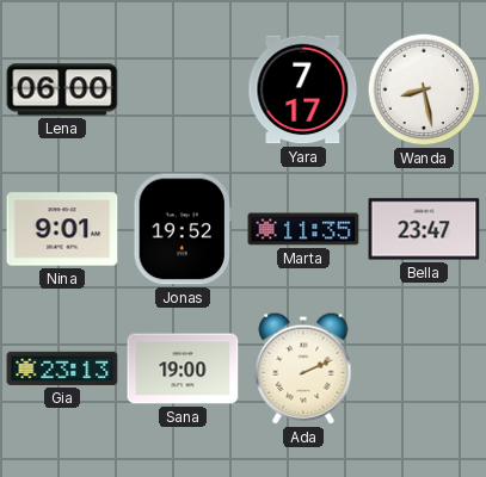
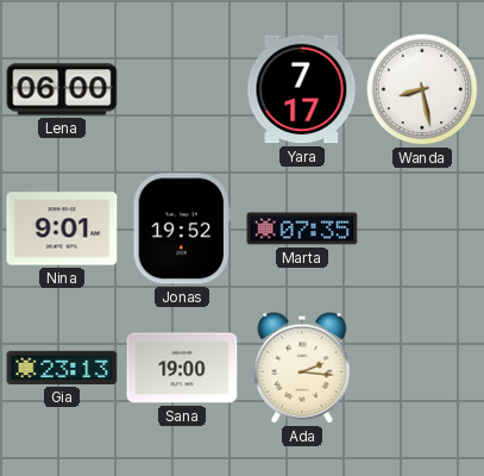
Marta: 11:35 -> 07:35
Bella: 23:47 -> none
Ada: 2:11 -> 2:16
